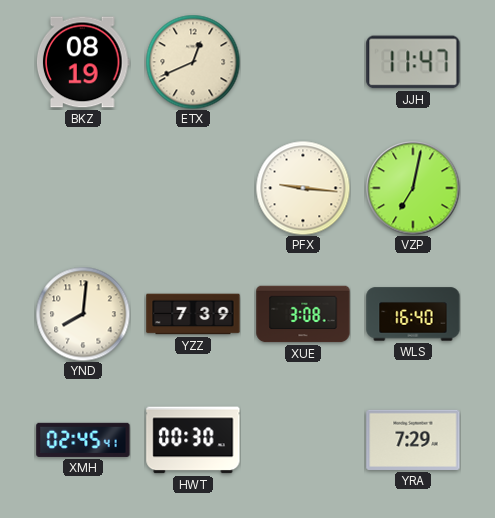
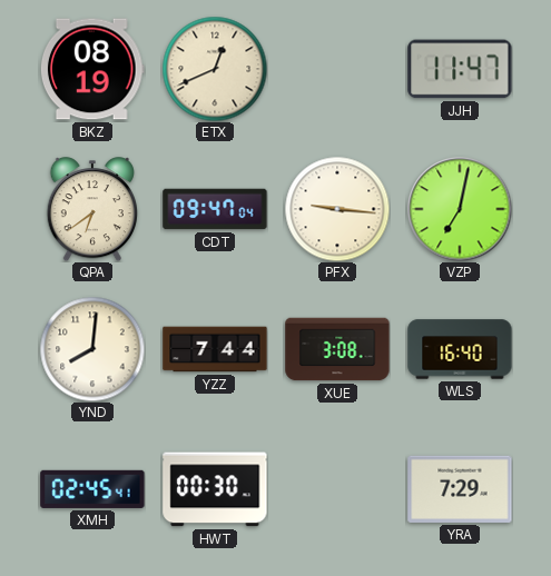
QPA: none -> 6:39
CDT: none -> 09:47
YZZ: 7:39 -> 7:44
